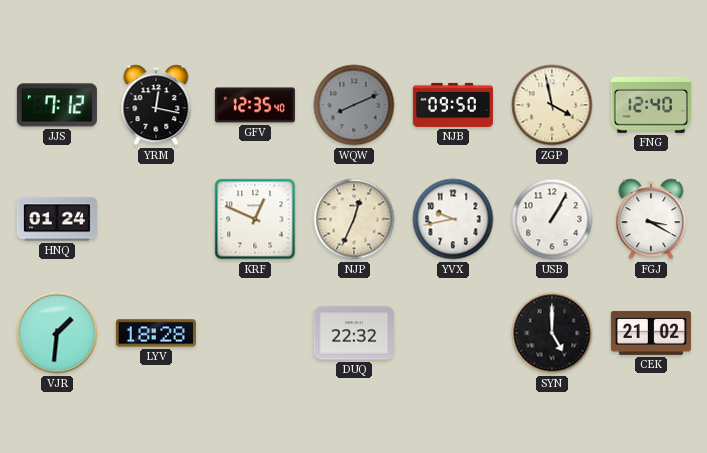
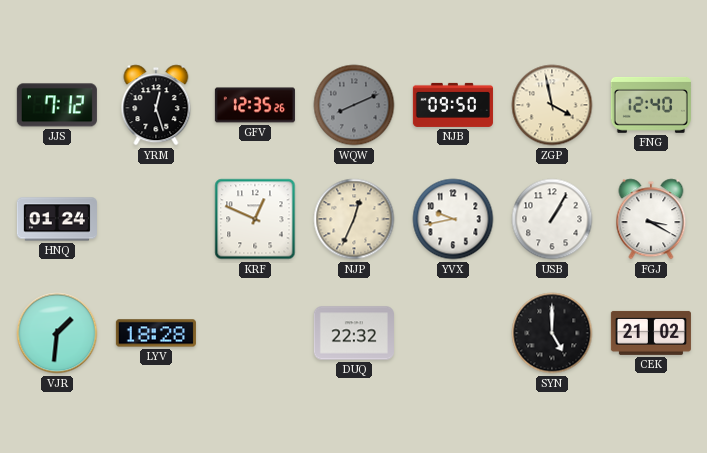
YRM: 12:17 -> 12:27
GFV: 12:35:40 -> 12:35:26
